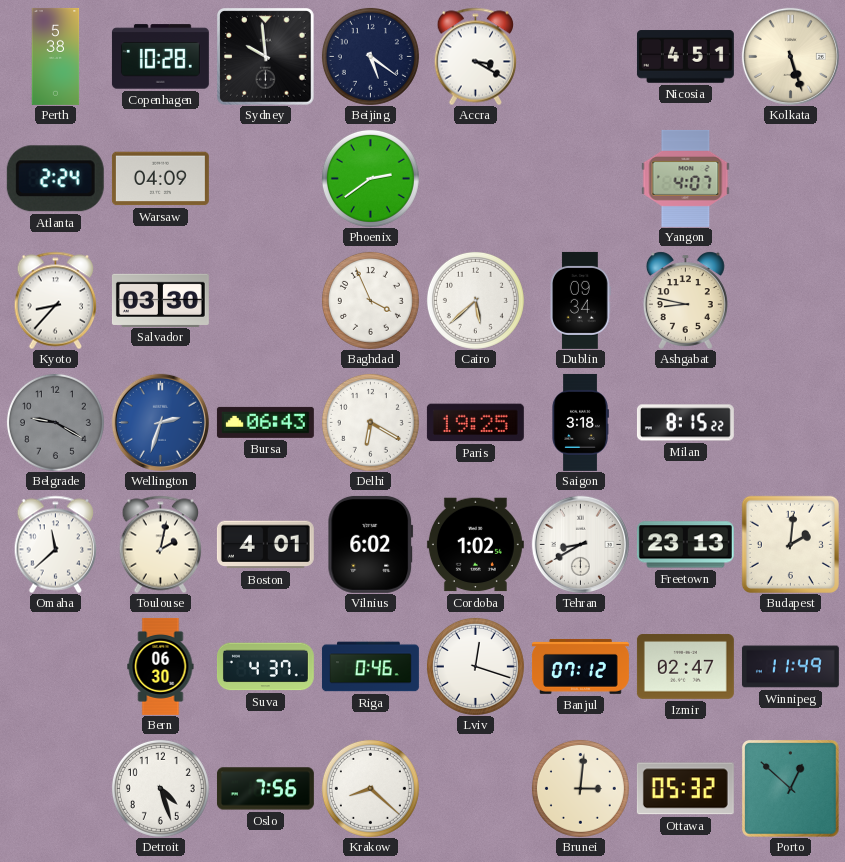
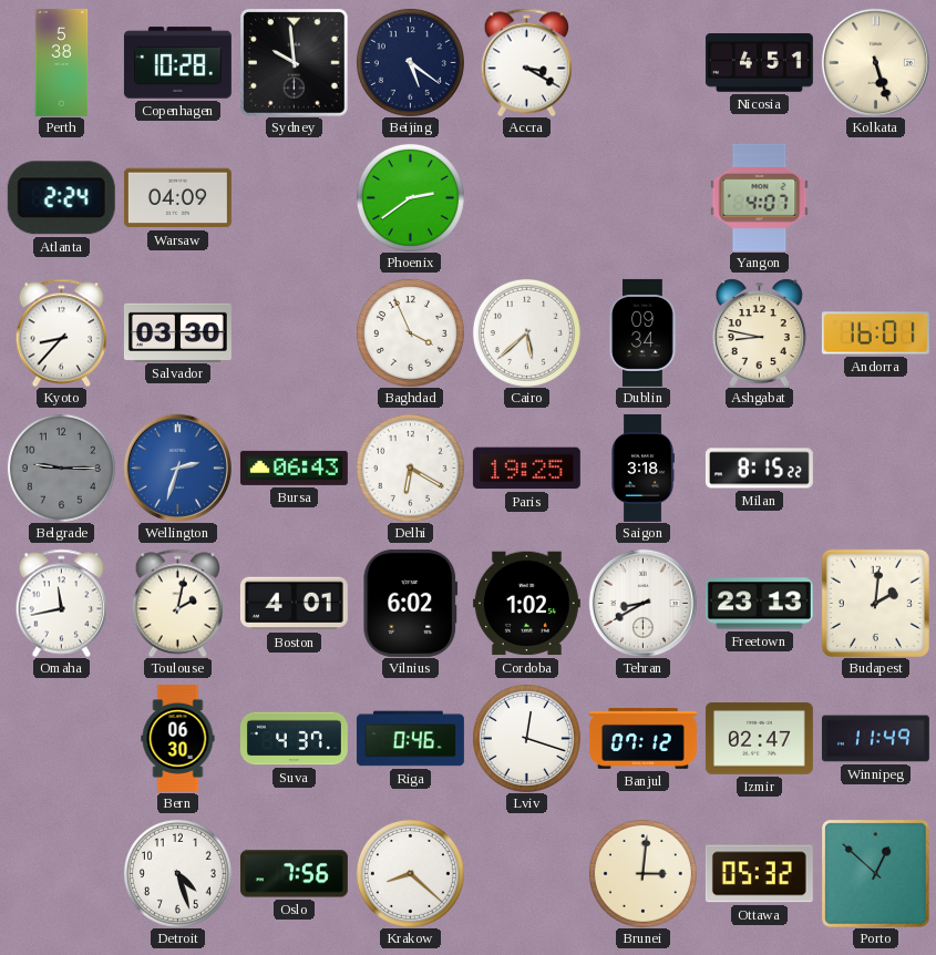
Andorra: none -> 16:01
Belgrade: 9:20 -> 9:15
Omaha: 11:38 -> 11:43
